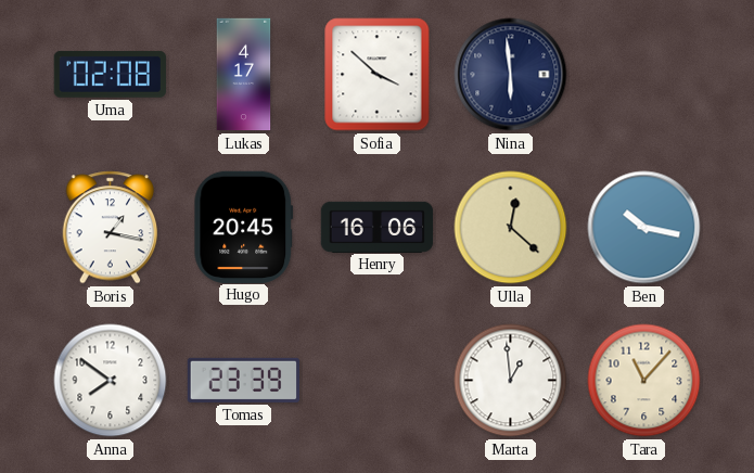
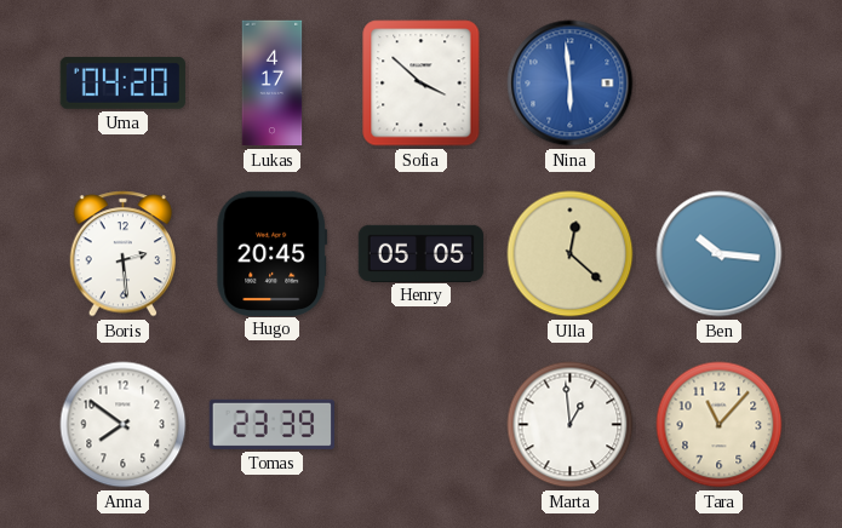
Uma: 02:08 -> 04:20
Nina dial: navy -> blue
Boris: 1:17 -> 2:29
Henry: 16:06 -> 05:05
Ben: 10:17 -> 10:16
